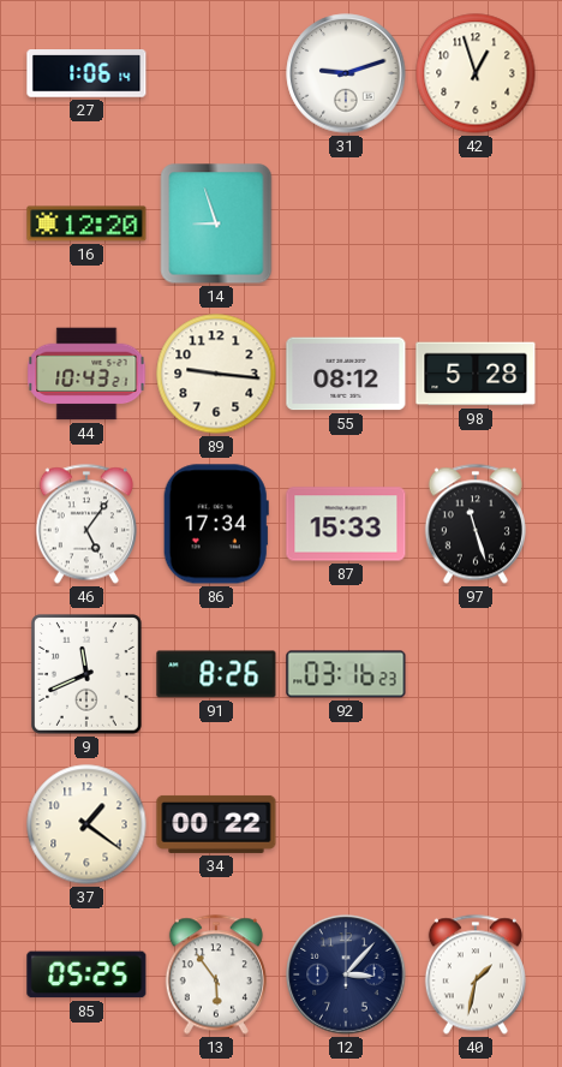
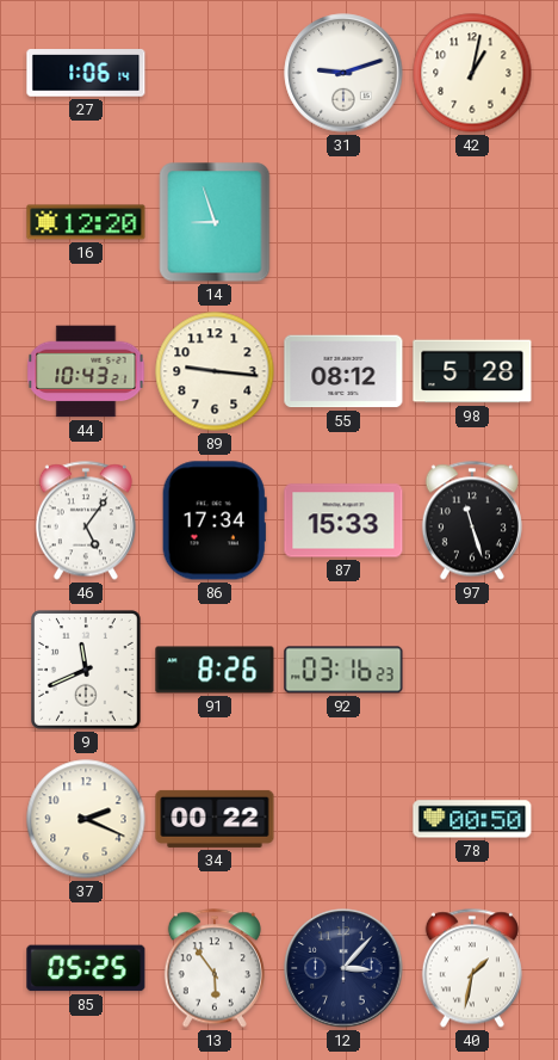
42: 12:57 -> 1:02
37: 1:21 -> 2:19
78: none -> 00:50
